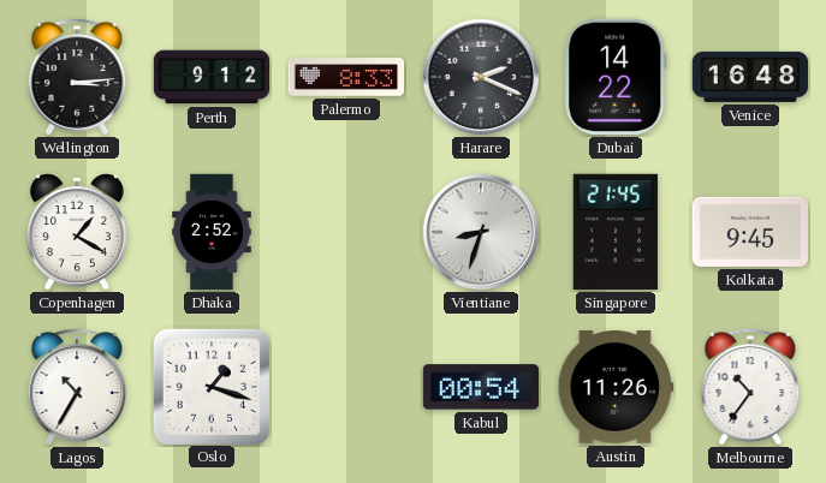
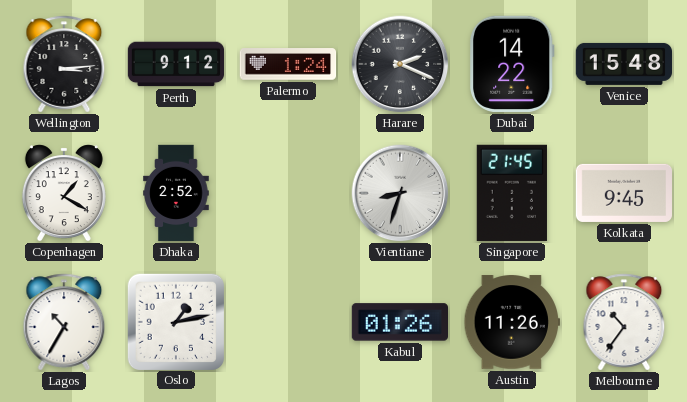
Palermo: 8:33 -> 1:24
Venice: 16:48 -> 15:48
Oslo: 1:18 -> 1:13
Kabul: 00:54 -> 01:26
